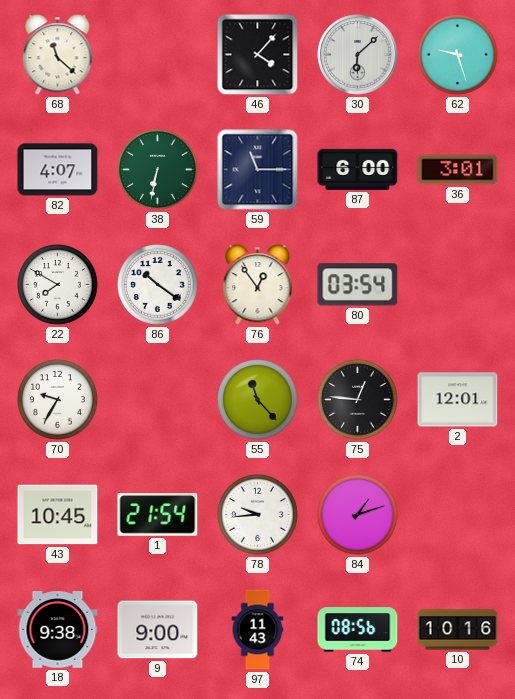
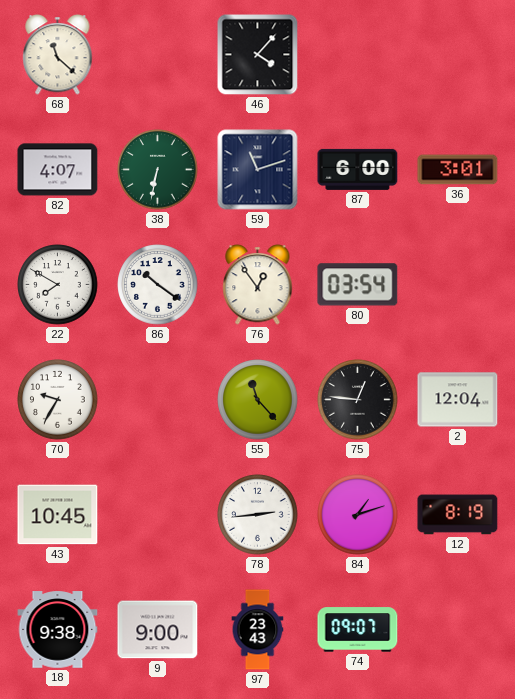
30: 6:08 -> none
62: 9:27 -> none
59: 11:15 -> 11:12
2: 12:01 -> 12:04
1: 21:54 -> none
78: 9:44 -> 2:44
12: none -> 8:19
97: 11:43 -> 23:43
74: 08:56 -> 09:07
10: 10:16 -> none
